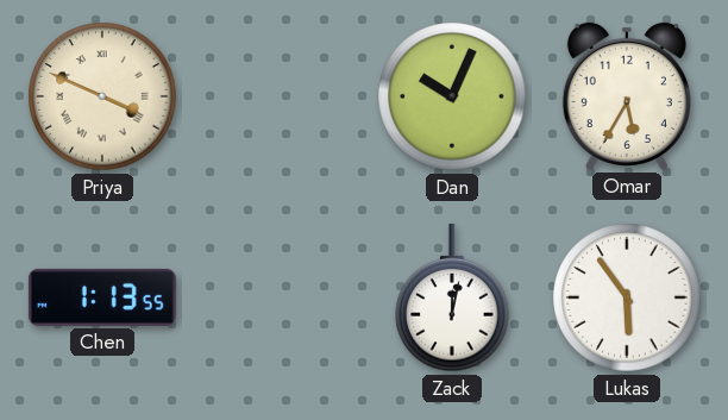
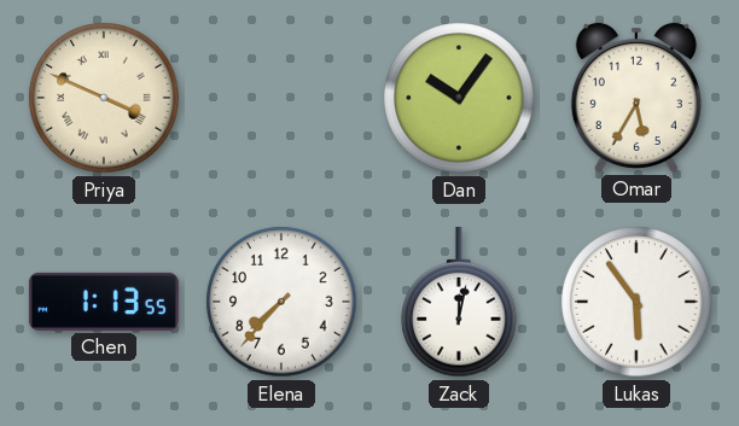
Dan: 10:04 -> 10:06
Elena: none -> 7:37
